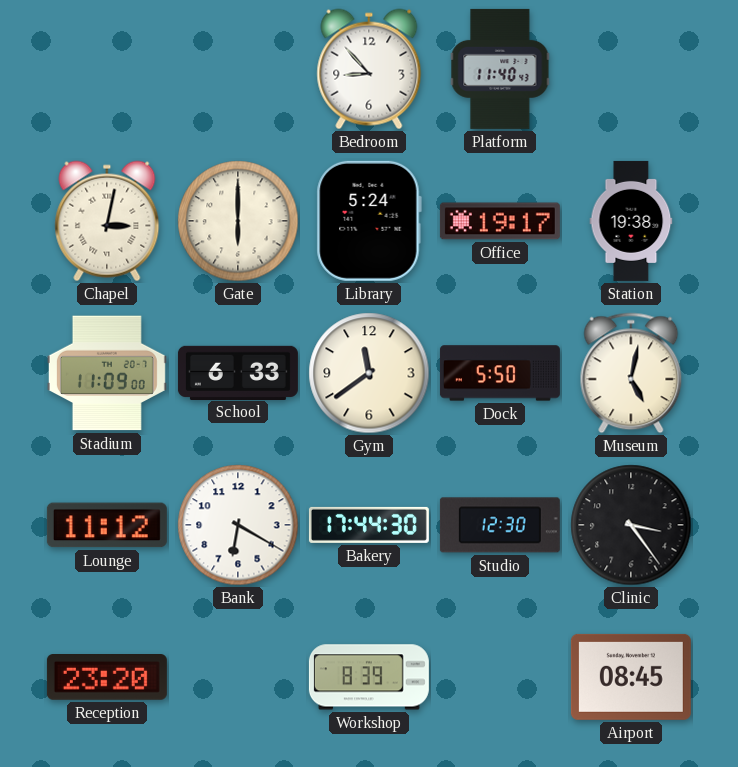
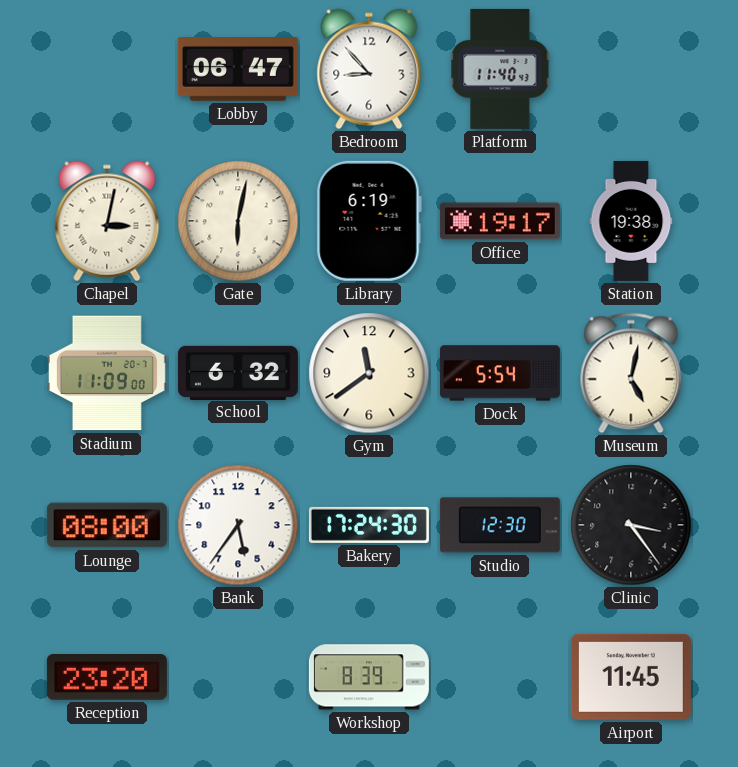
Lobby: none -> 06:47
Gate: 6:00 -> 6:02
Library: 5:24 -> 6:19
School: 6:33 -> 6:32
Dock: 5:50 -> 5:54
Lounge: 11:12 -> 08:00
Bank: 6:20 -> 5:36
Bakery: 17:44 -> 17:24
Airport: 08:45 -> 11:45
